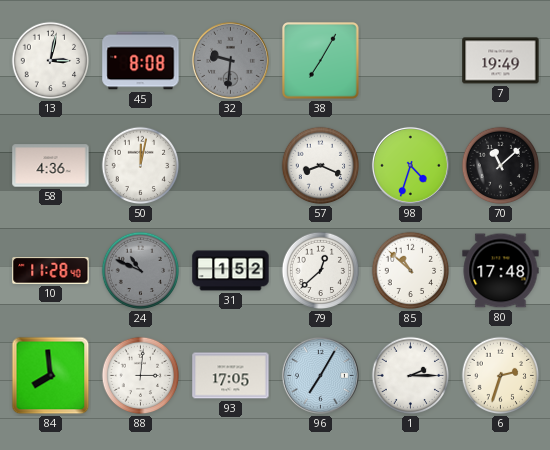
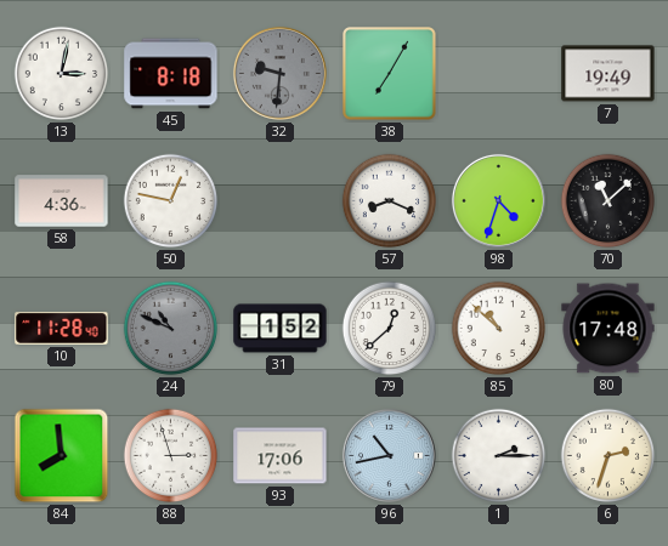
45: 8:08 -> 8:18
50: 12:02 -> 12:47
88: 3:01 -> 2:57
93: 17:05 -> 17:06
96: 7:05 -> 10:43
